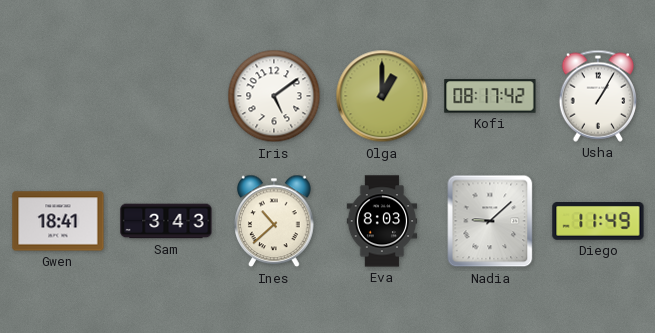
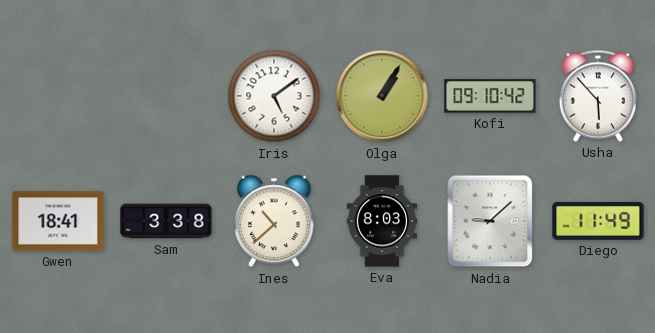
Olga: 1:00 -> 1:05
Kofi: 08:17 -> 09:10
Usha: 1:05 -> 5:53
Sam: 3:43 -> 3:38
